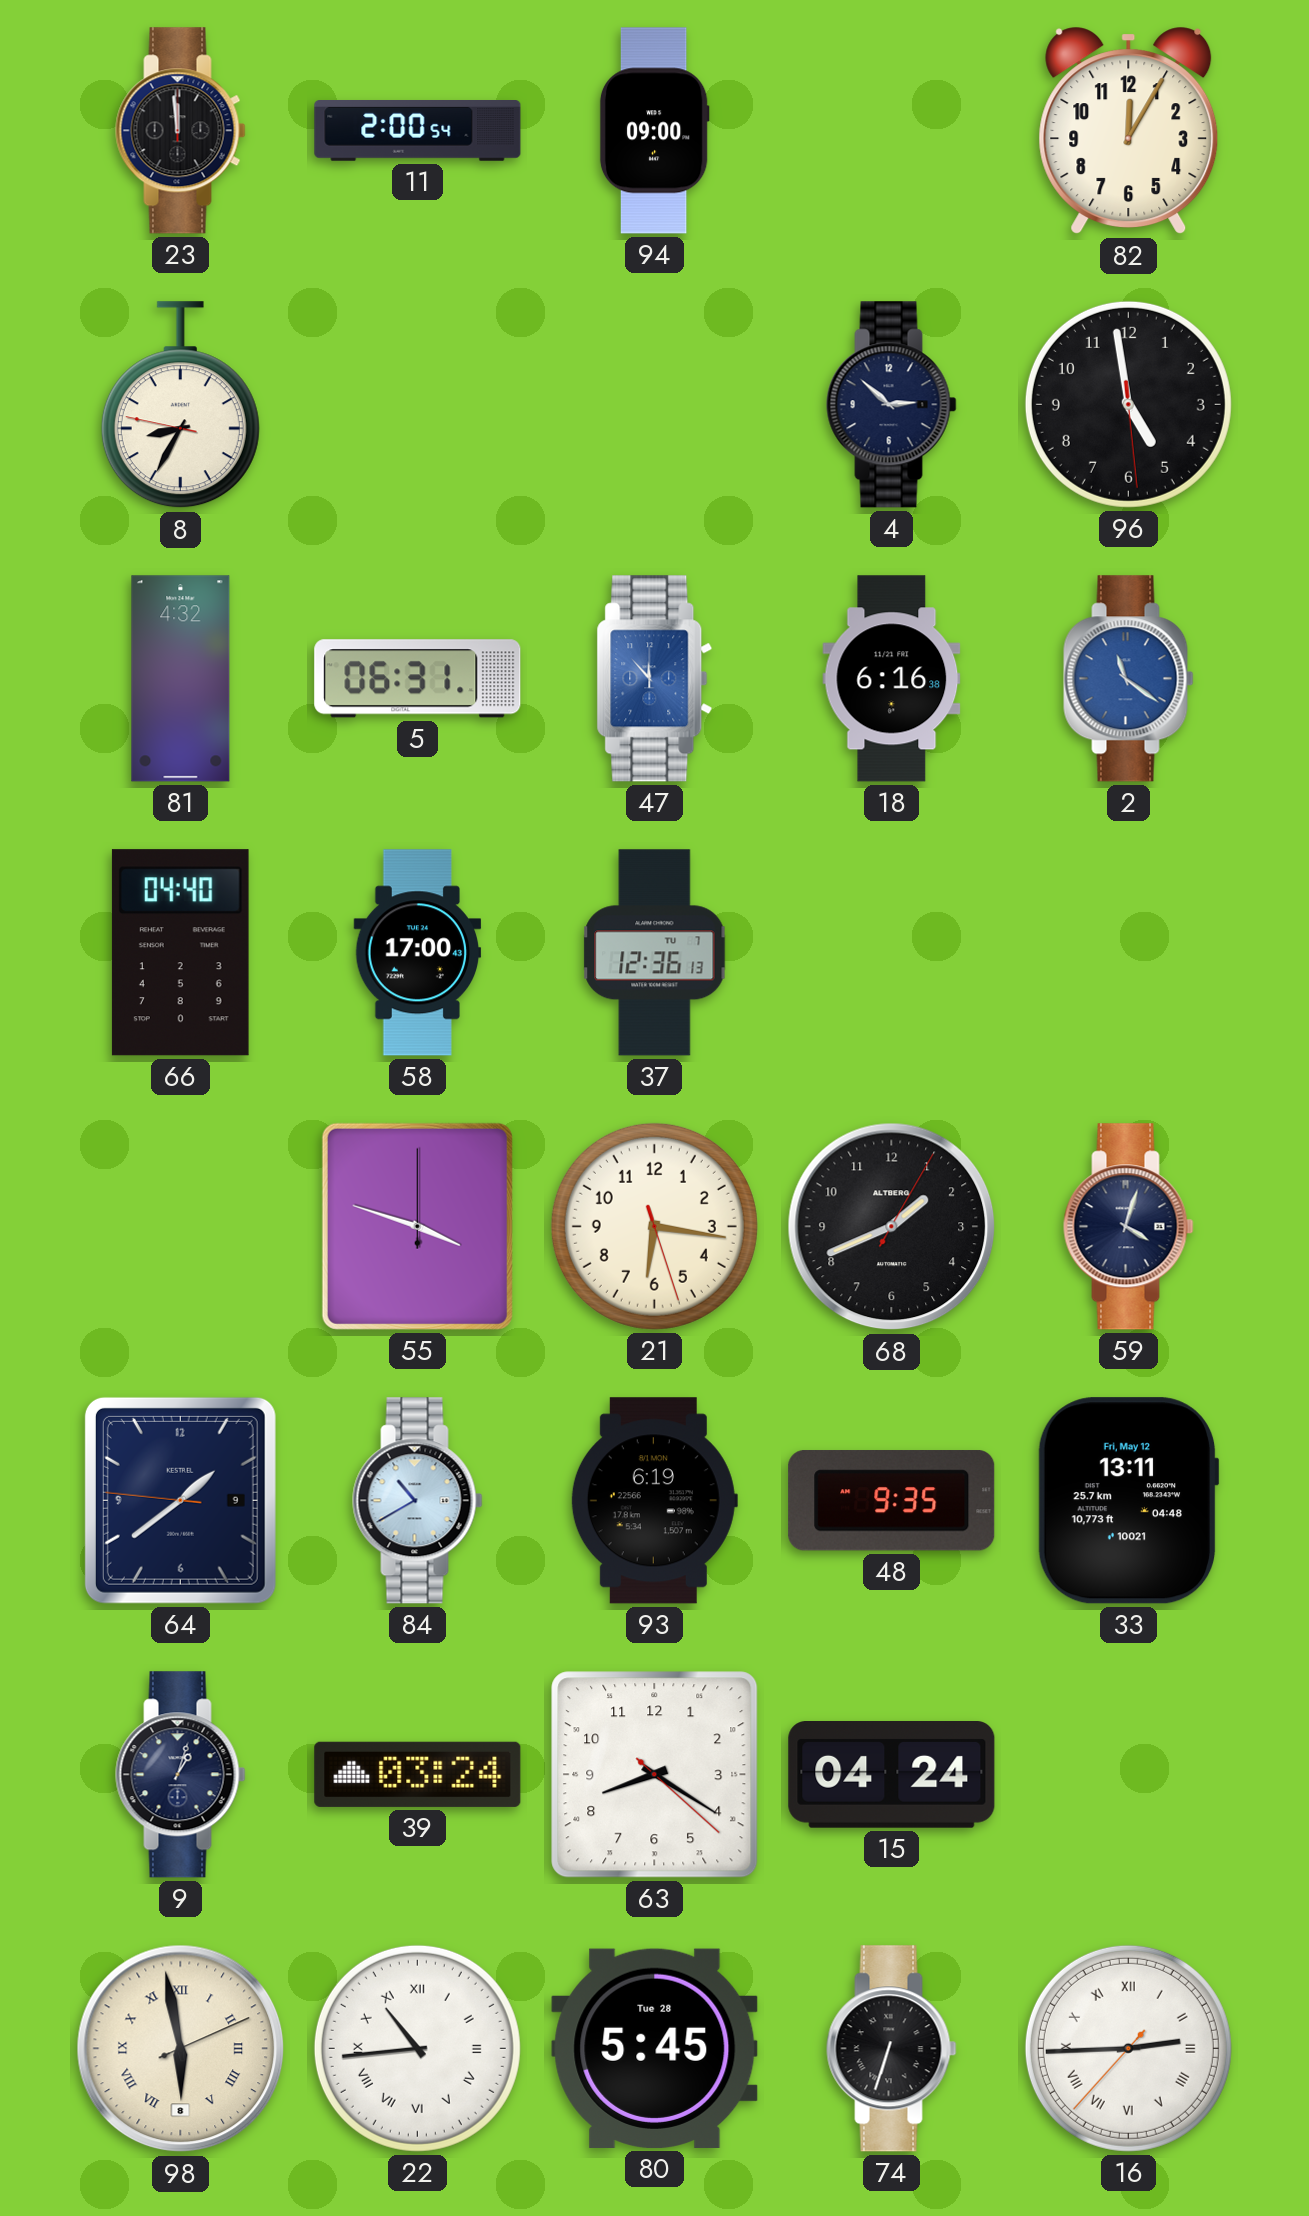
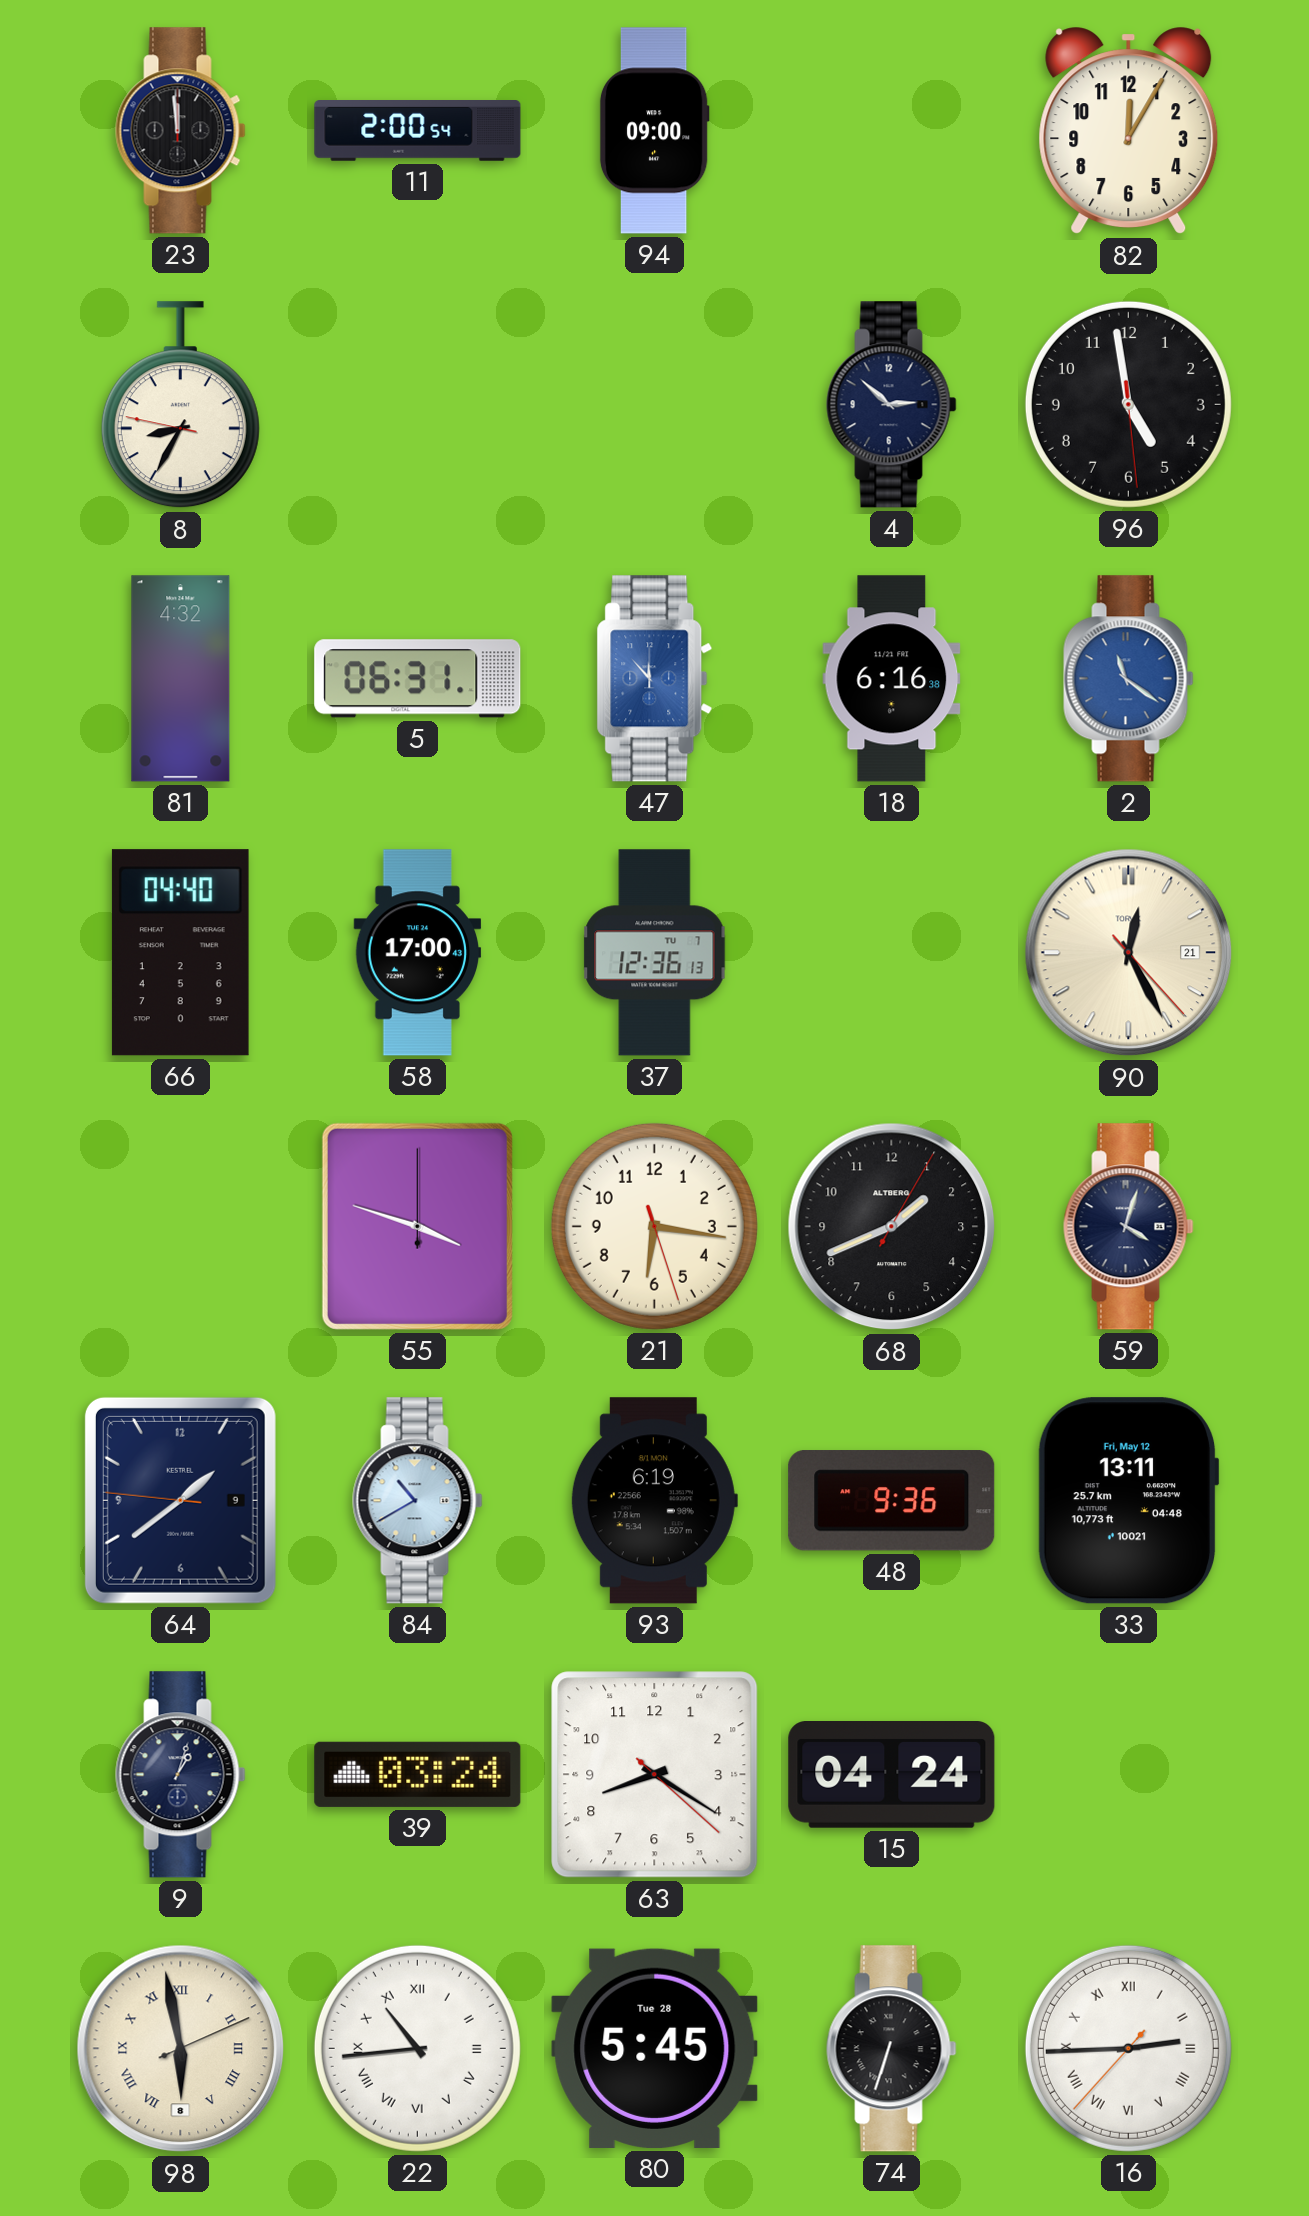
90: none -> 12:25
48: 9:35 -> 9:36
